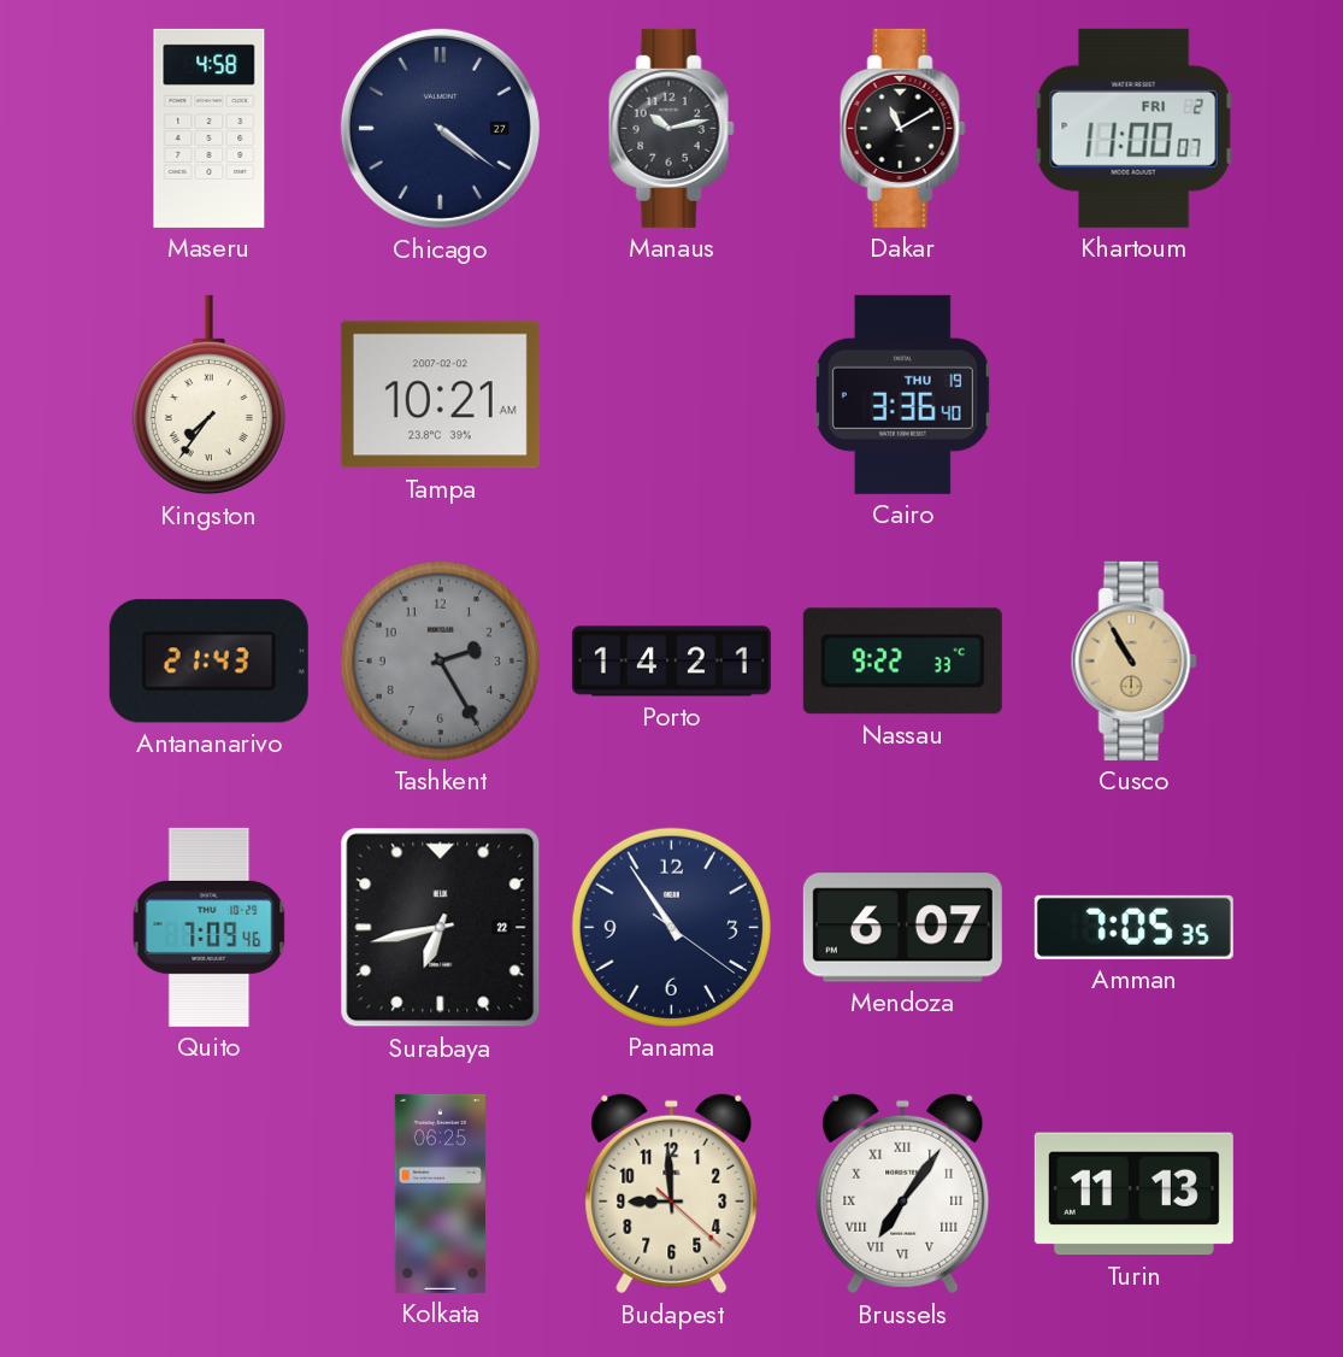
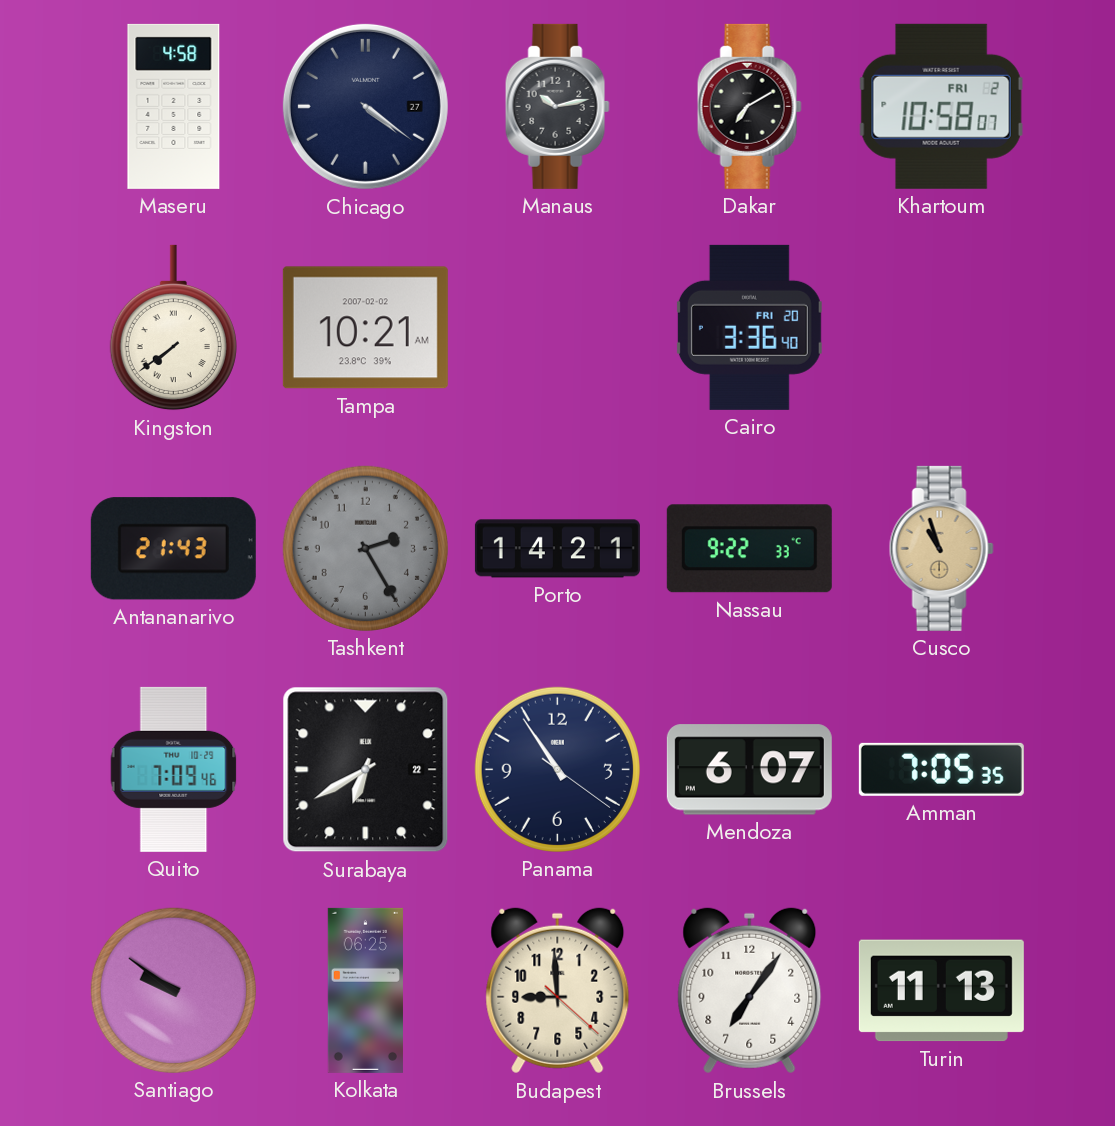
Dakar: 11:10 -> 7:10
Khartoum: 11:00 -> 10:58
Kingston: 7:36 -> 7:39
Cairo date: THU 19 -> FRI 20
Cusco: 10:55 -> 10:57
Surabaya: 6:43 -> 6:40
Santiago: none -> 9:51
Brussels numerals: Roman -> Arabic
